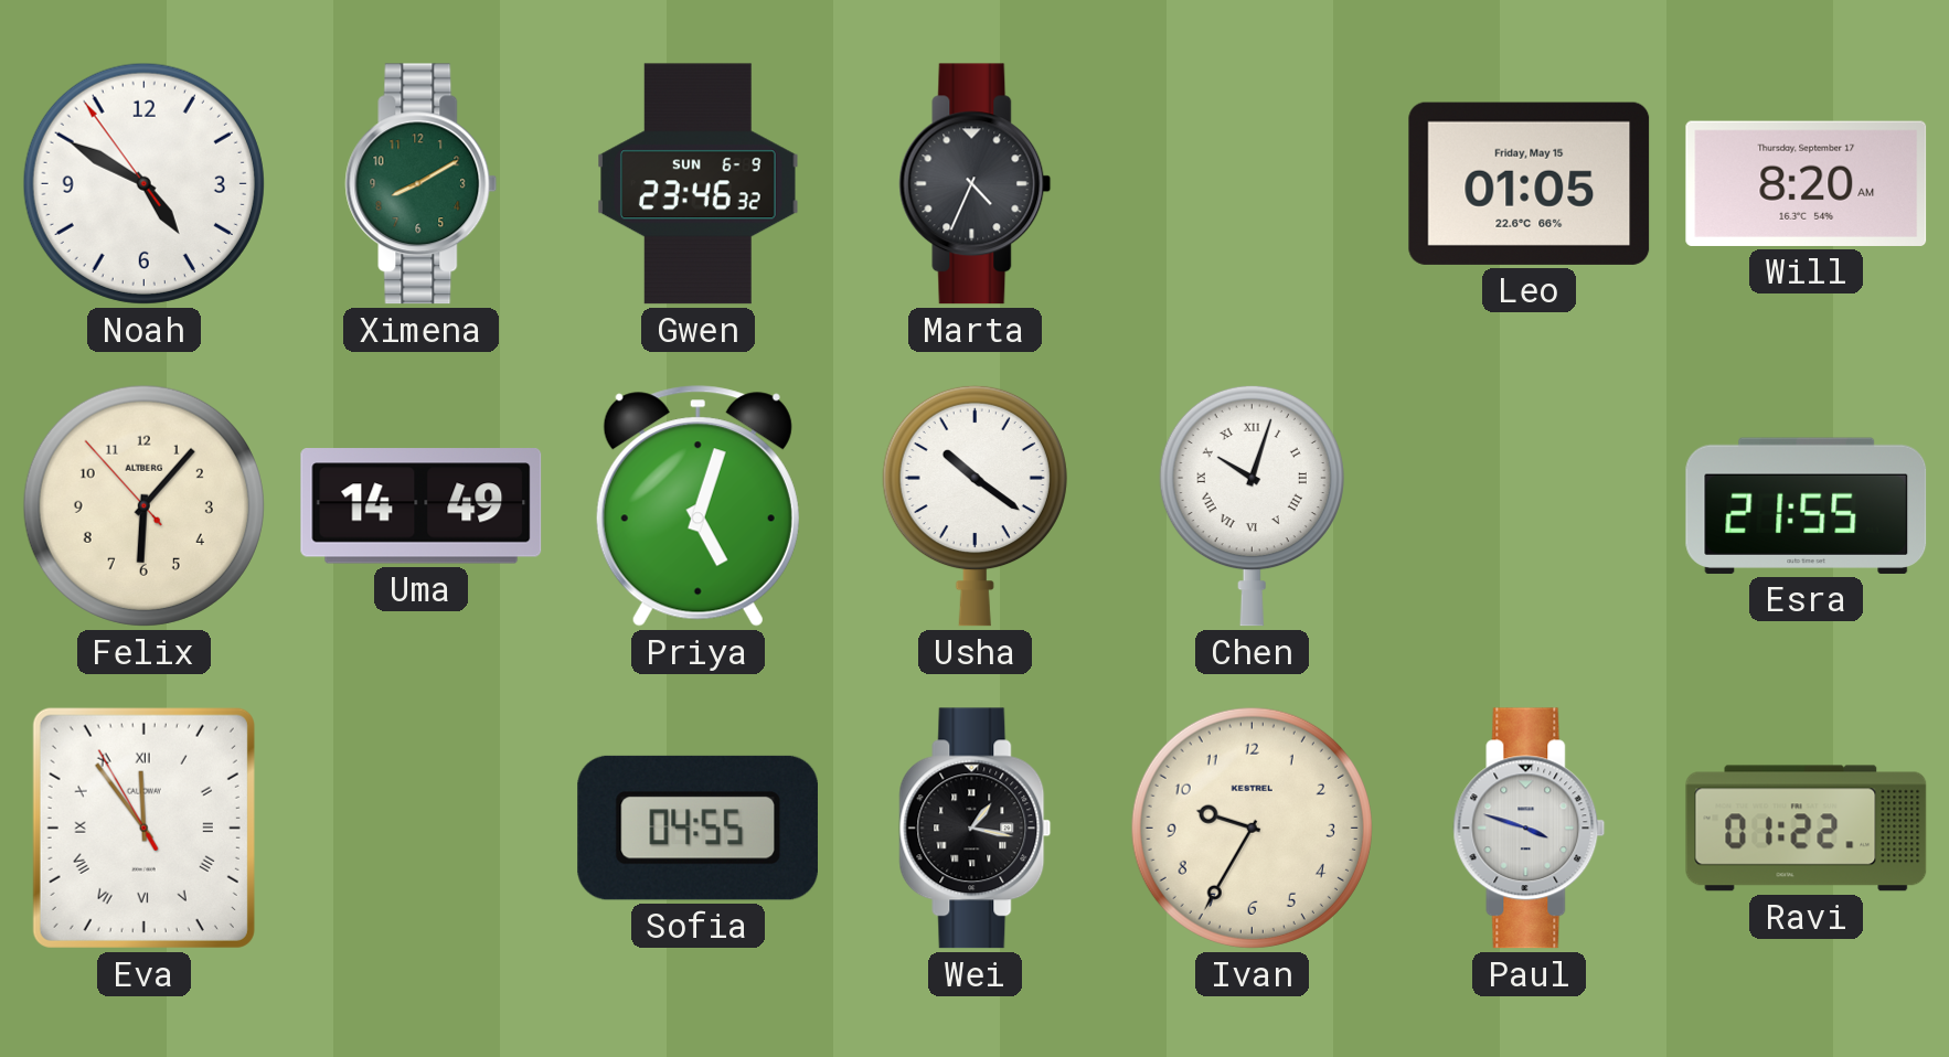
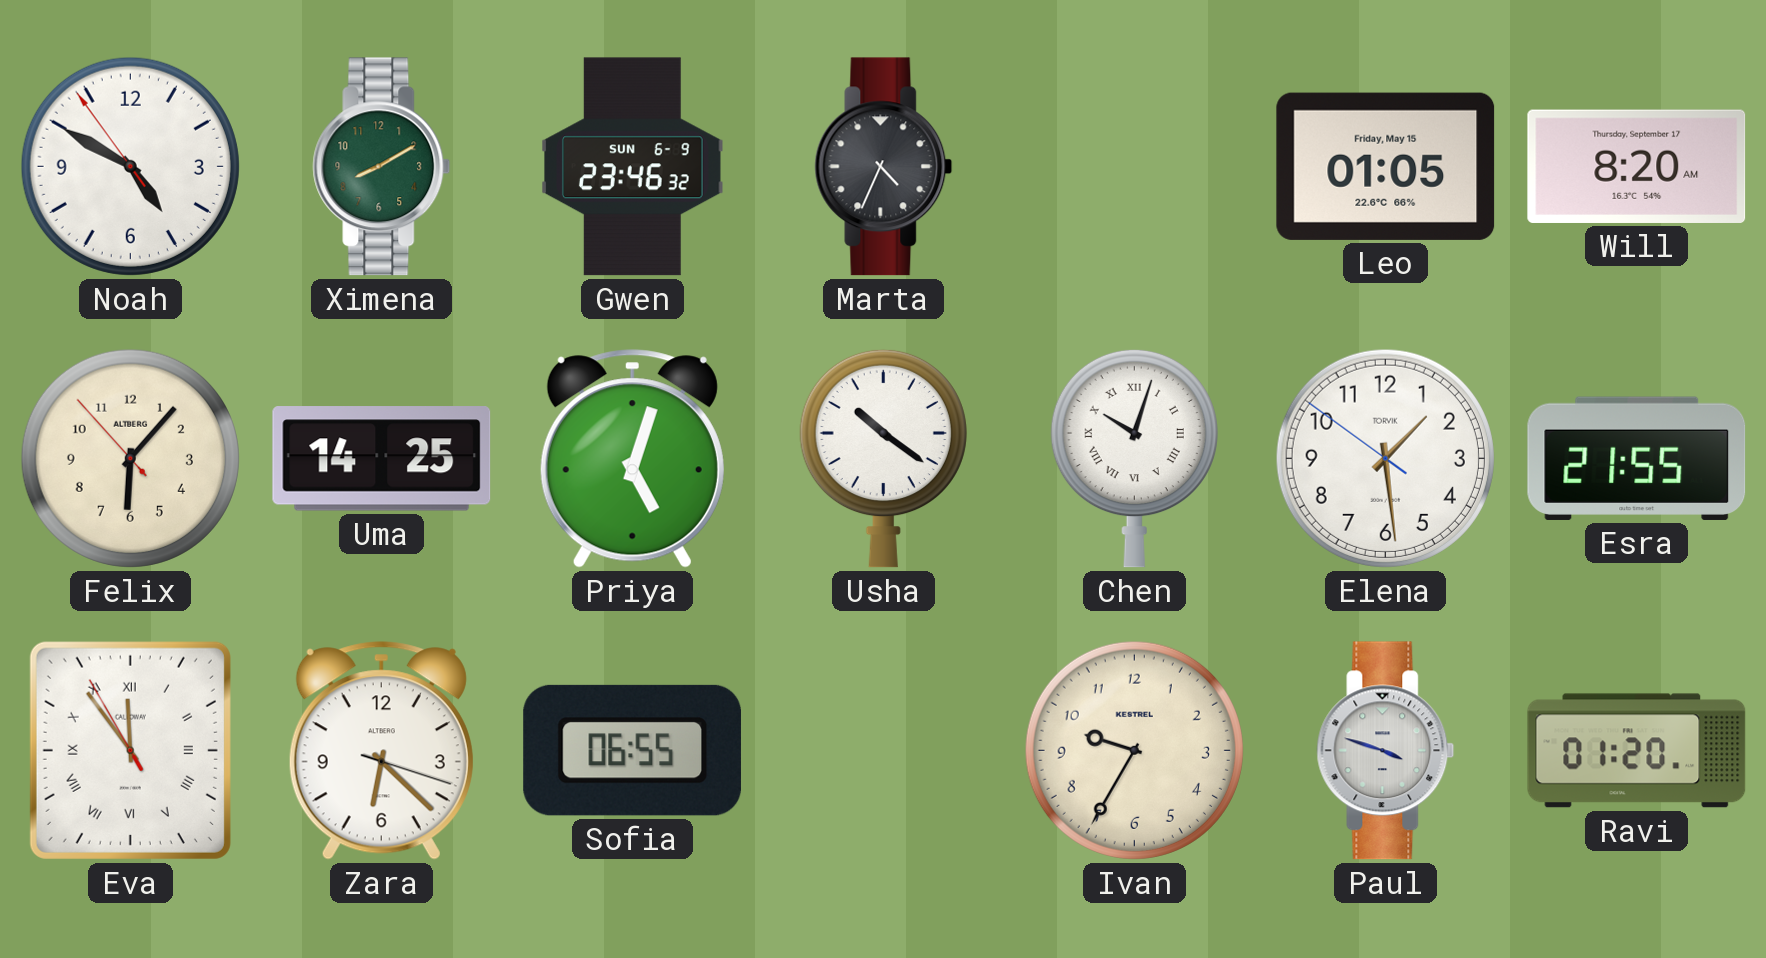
Uma: 14:49 -> 14:25
Elena: none -> 1:28
Zara: none -> 6:22
Sofia: 04:55 -> 06:55
Wei: 1:17 -> none
Ravi: 01:22 -> 01:20
